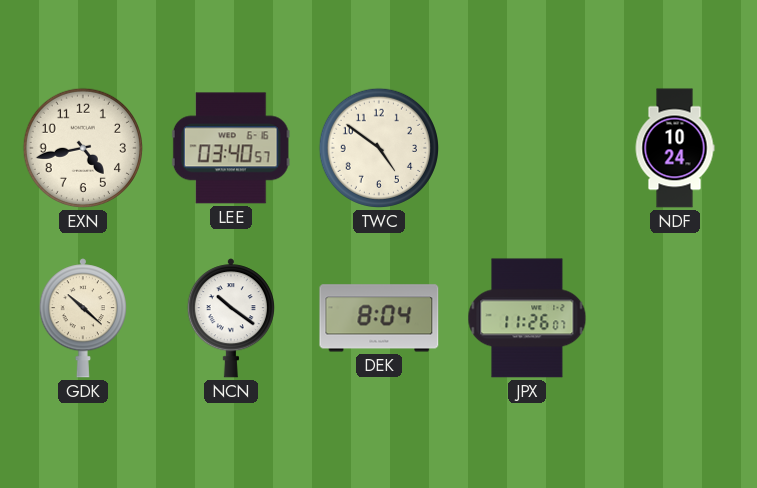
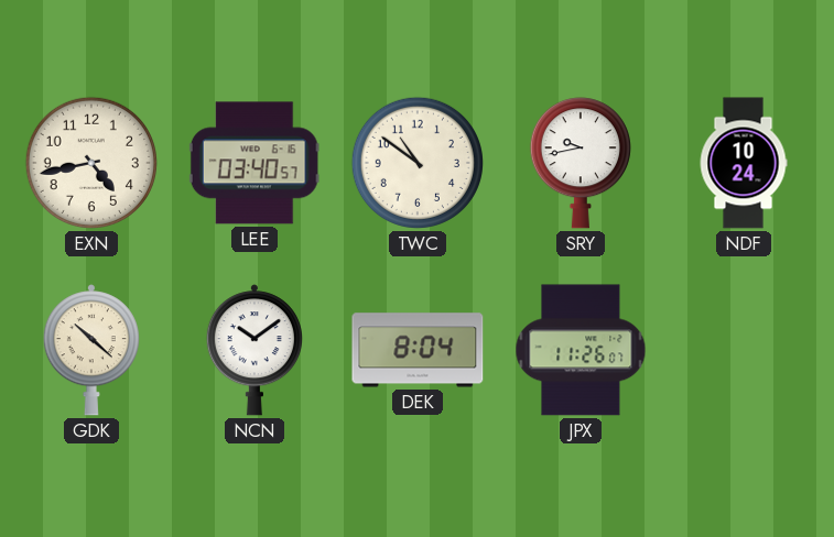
TWC: 4:51 -> 10:51
SRY: none -> 9:43
NCN: 10:21 -> 10:09
